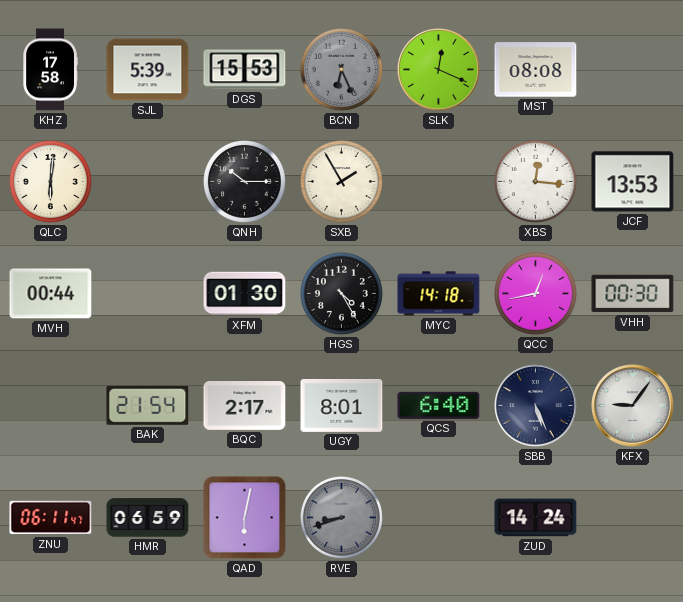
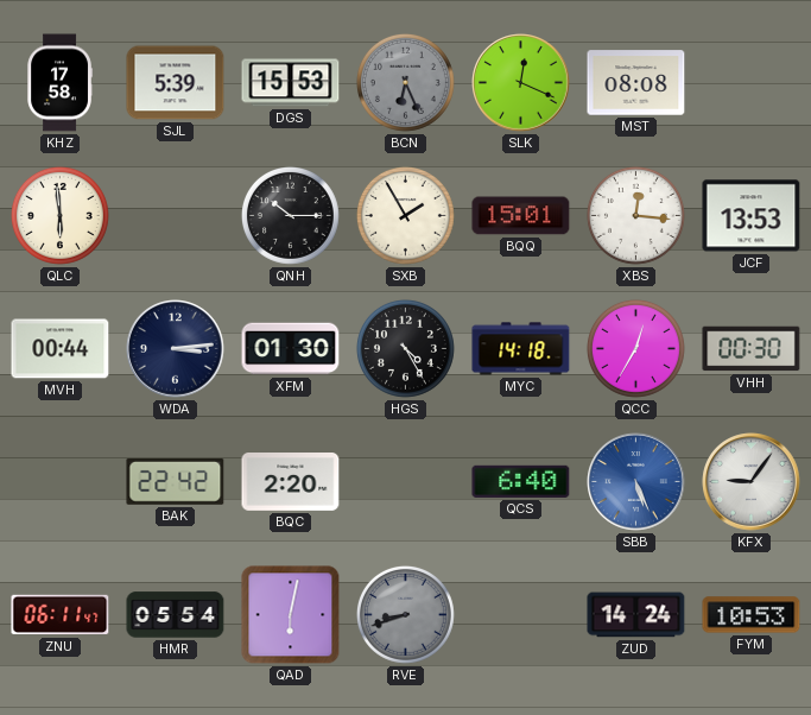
QLC: 6:01 -> 5:59
BQQ: none -> 15:01
WDA: none -> 3:14
QCC: 12:43 -> 12:35
BAK: 21:54 -> 22:42
BQC: 2:17 -> 2:20
UGY: 8:01 -> none
SBB dial: navy -> blue
HMR: 06:59 -> 05:54
FYM: none -> 10:53
